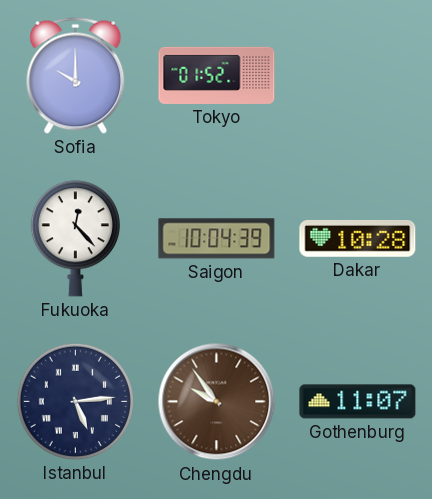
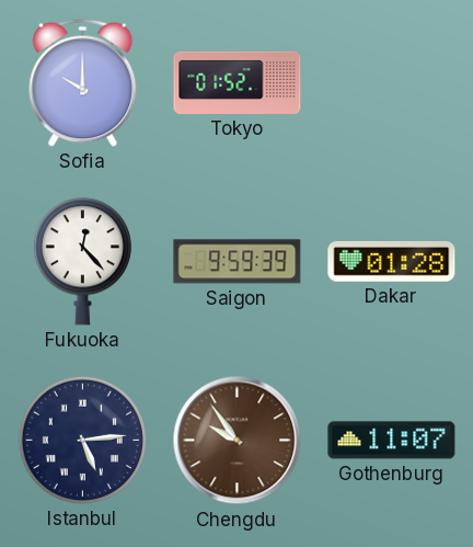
Saigon: 10:04 -> 9:59
Dakar: 10:28 -> 01:28
